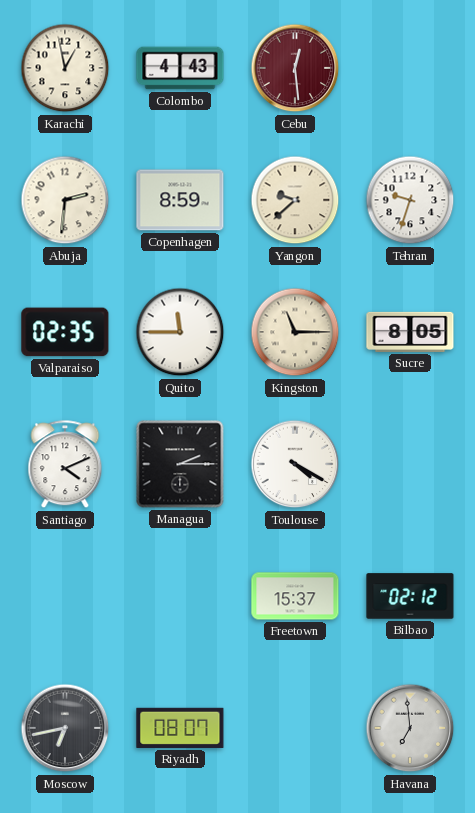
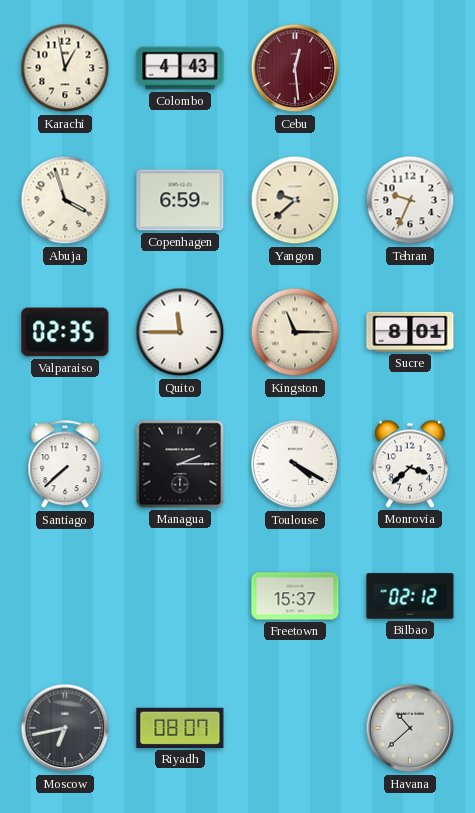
Abuja: 2:31 -> 3:57
Copenhagen: 8:59 -> 6:59
Tehran: 9:33 -> 9:34
Sucre: 8:05 -> 8:01
Santiago: 4:11 -> 7:38
Monrovia: none -> 3:38
Havana: 6:59 -> 10:38
